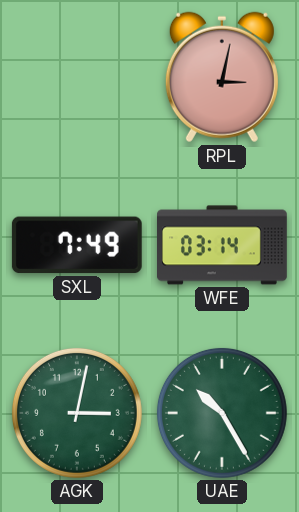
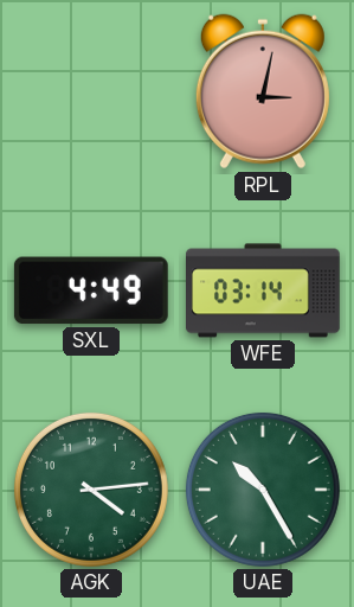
SXL: 7:49 -> 4:49
AGK: 3:02 -> 4:14
